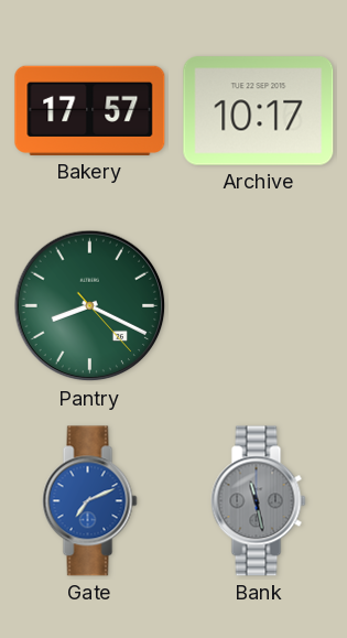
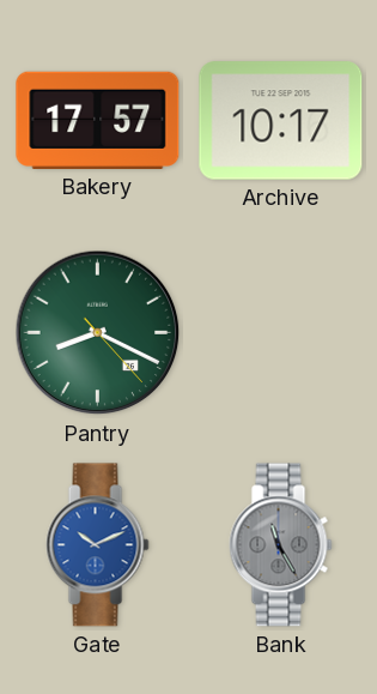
Gate: 7:11 -> 10:11
Bank: 11:28 -> 11:25
